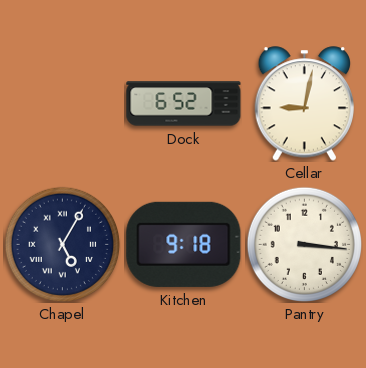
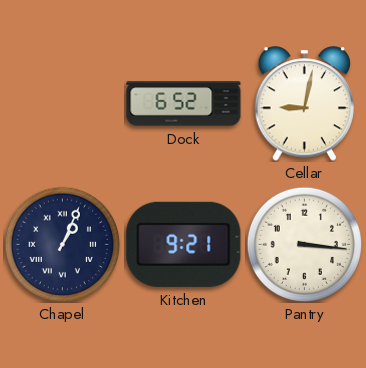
Chapel: 5:05 -> 1:04
Kitchen: 9:18 -> 9:21
